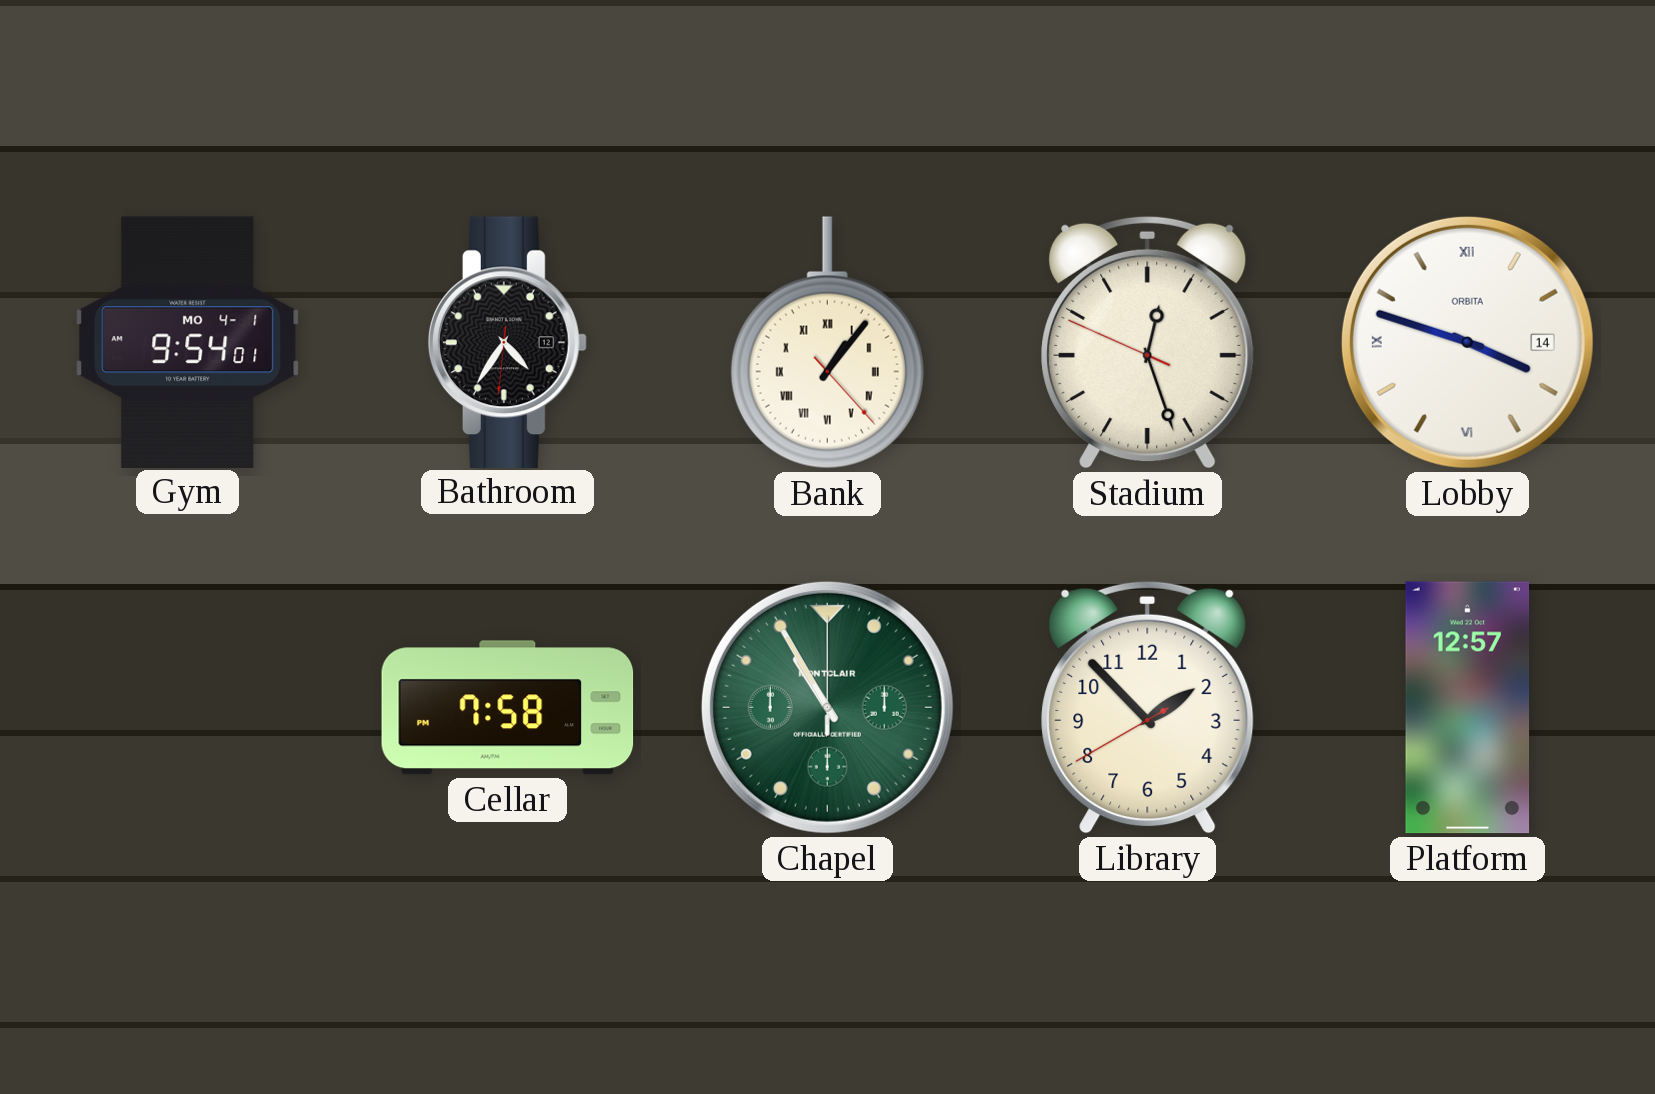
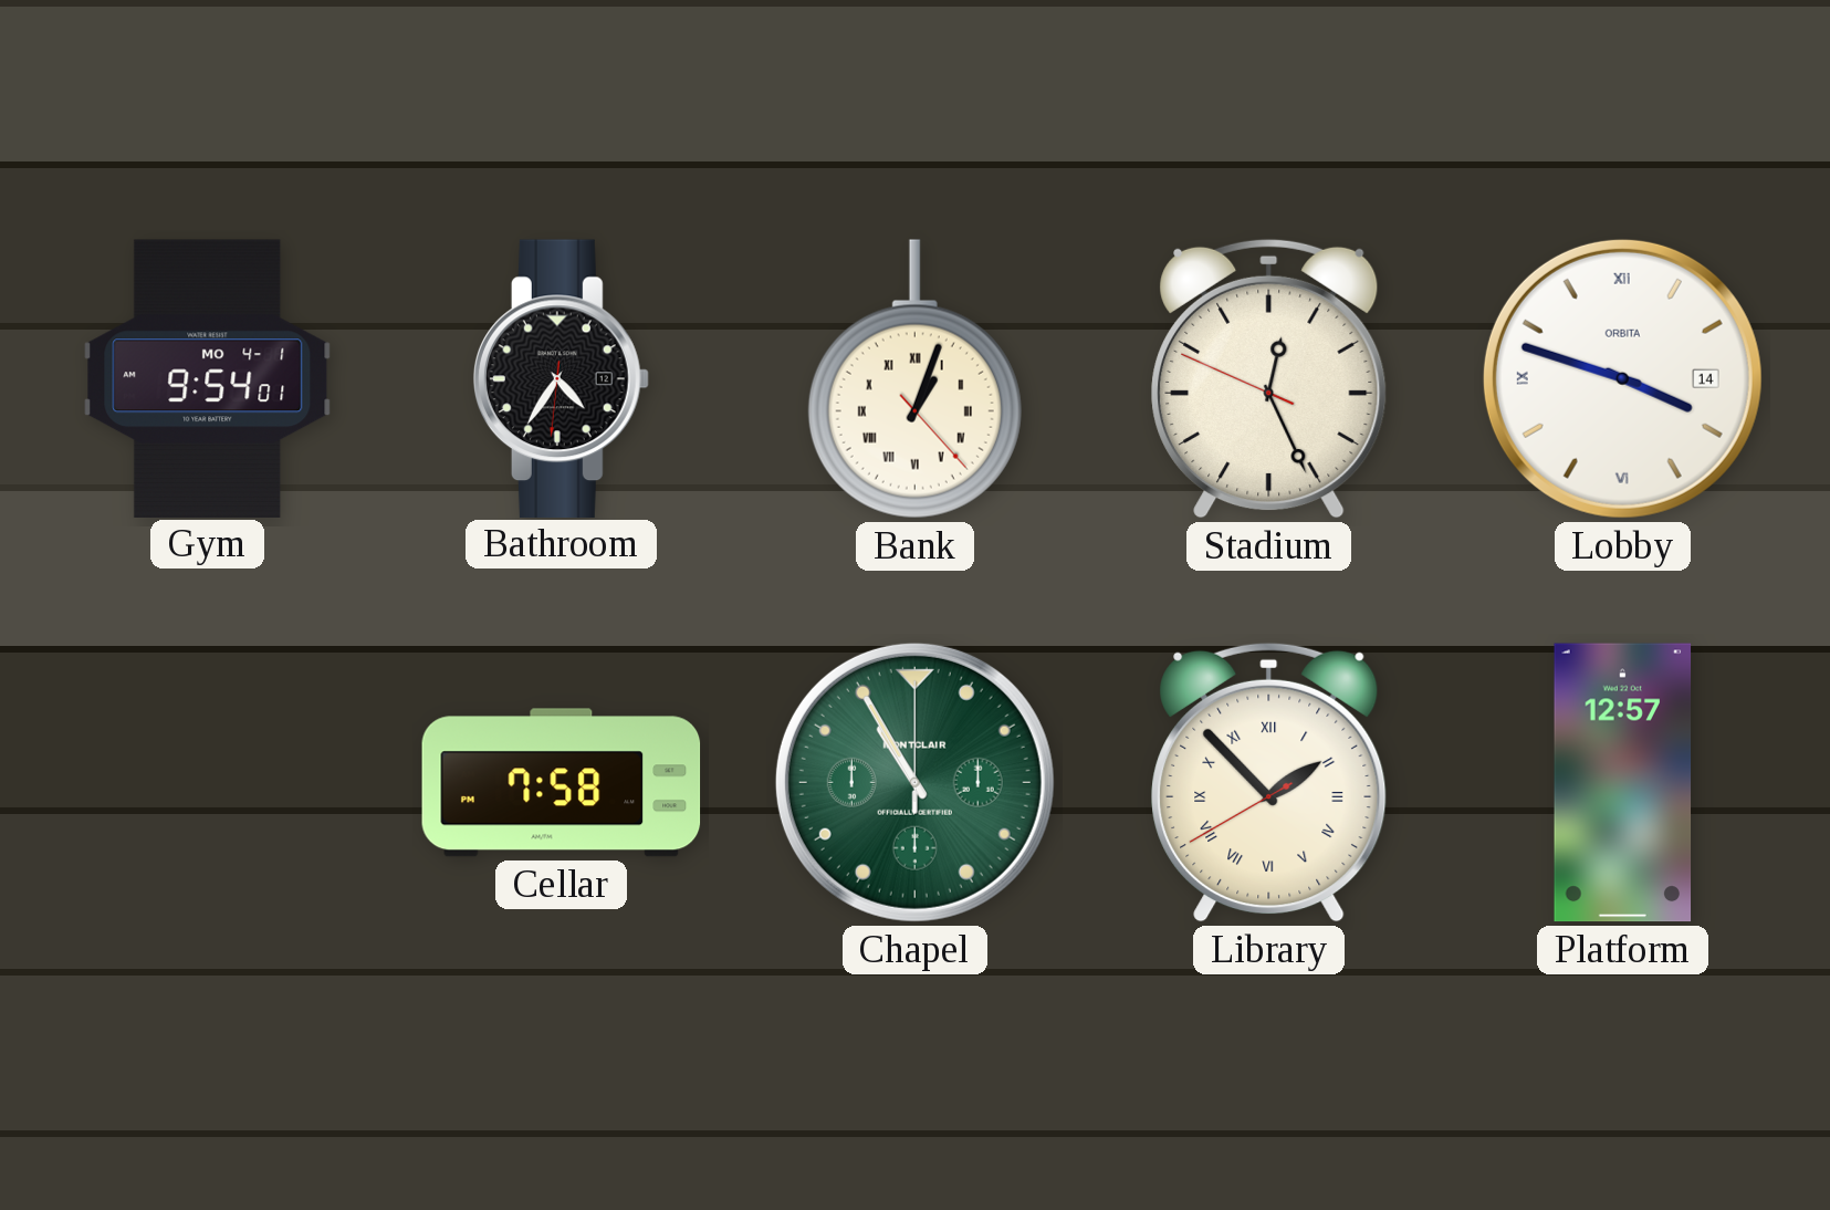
Bank: 1:06 -> 1:03
Stadium: 12:26 -> 12:25
Library numerals: Arabic -> Roman
